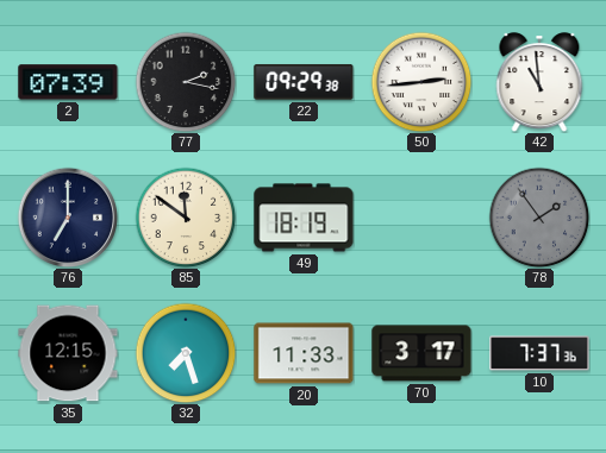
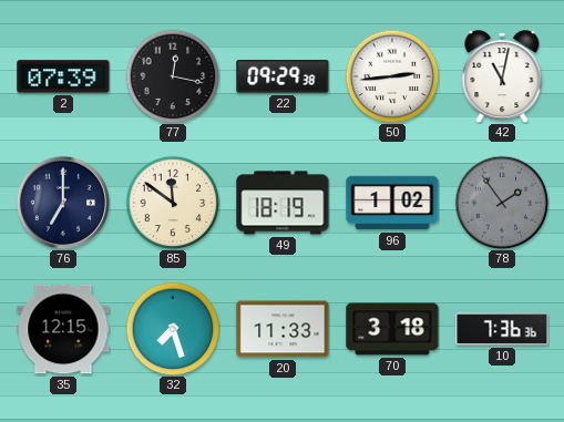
77: 2:17 -> 12:17
42: 10:59 -> 11:02
96: none -> 1:02
70: 3:17 -> 3:18
10: 7:37 -> 7:36
